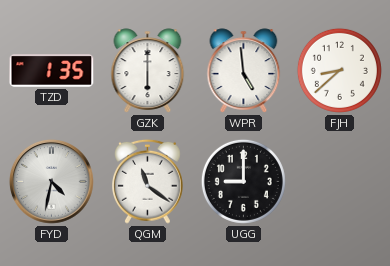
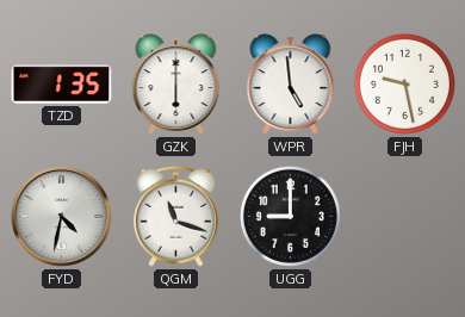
FJH: 8:38 -> 9:28
QGM: 11:21 -> 11:18
